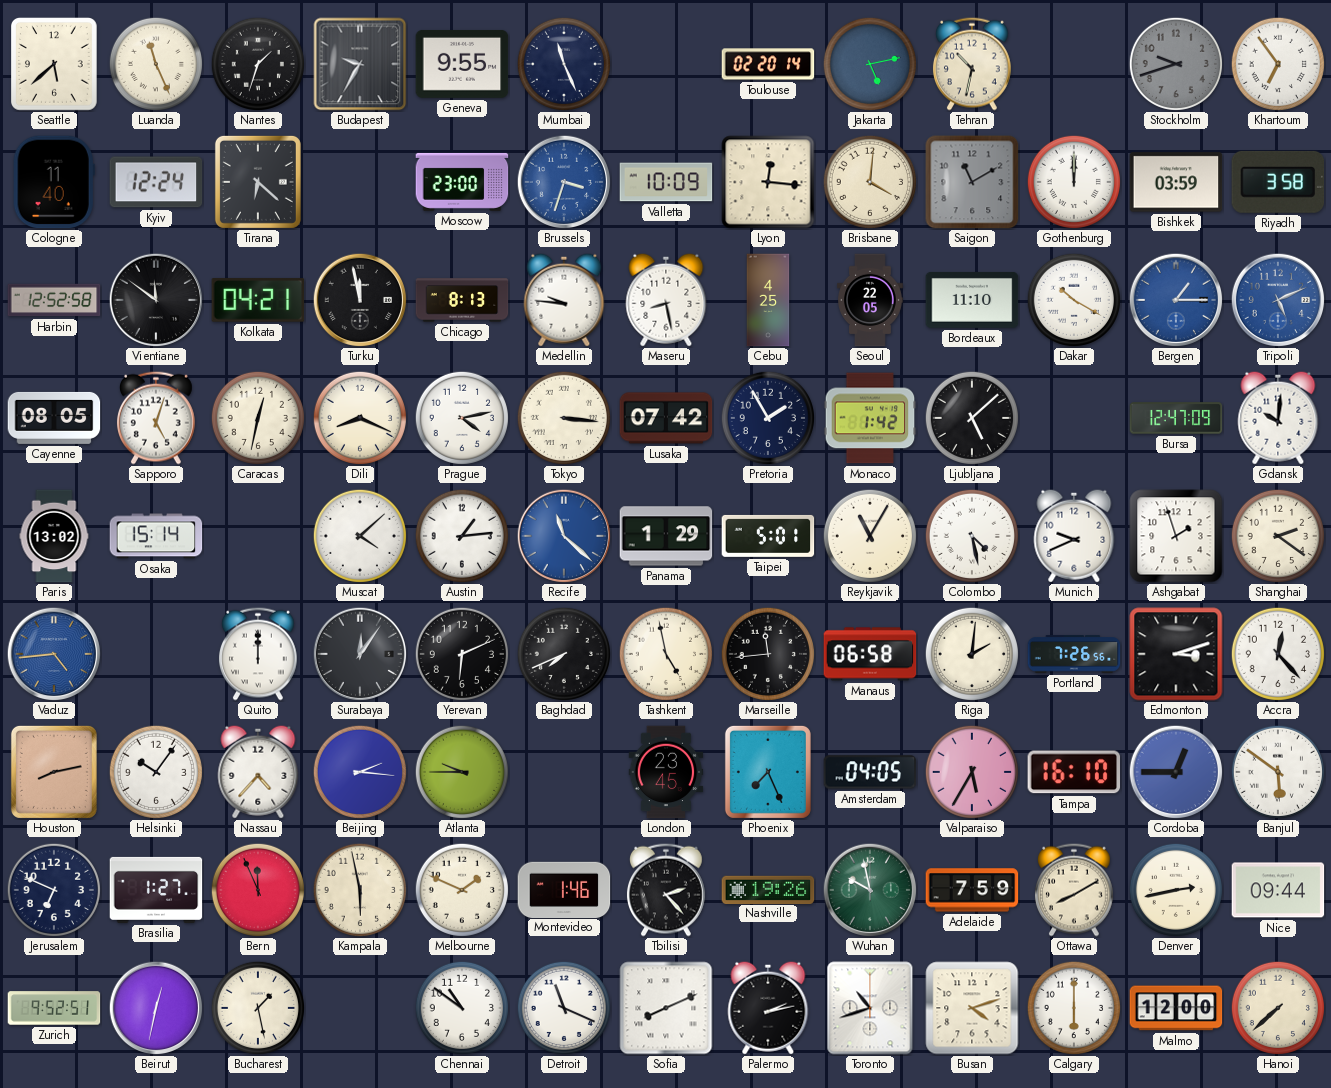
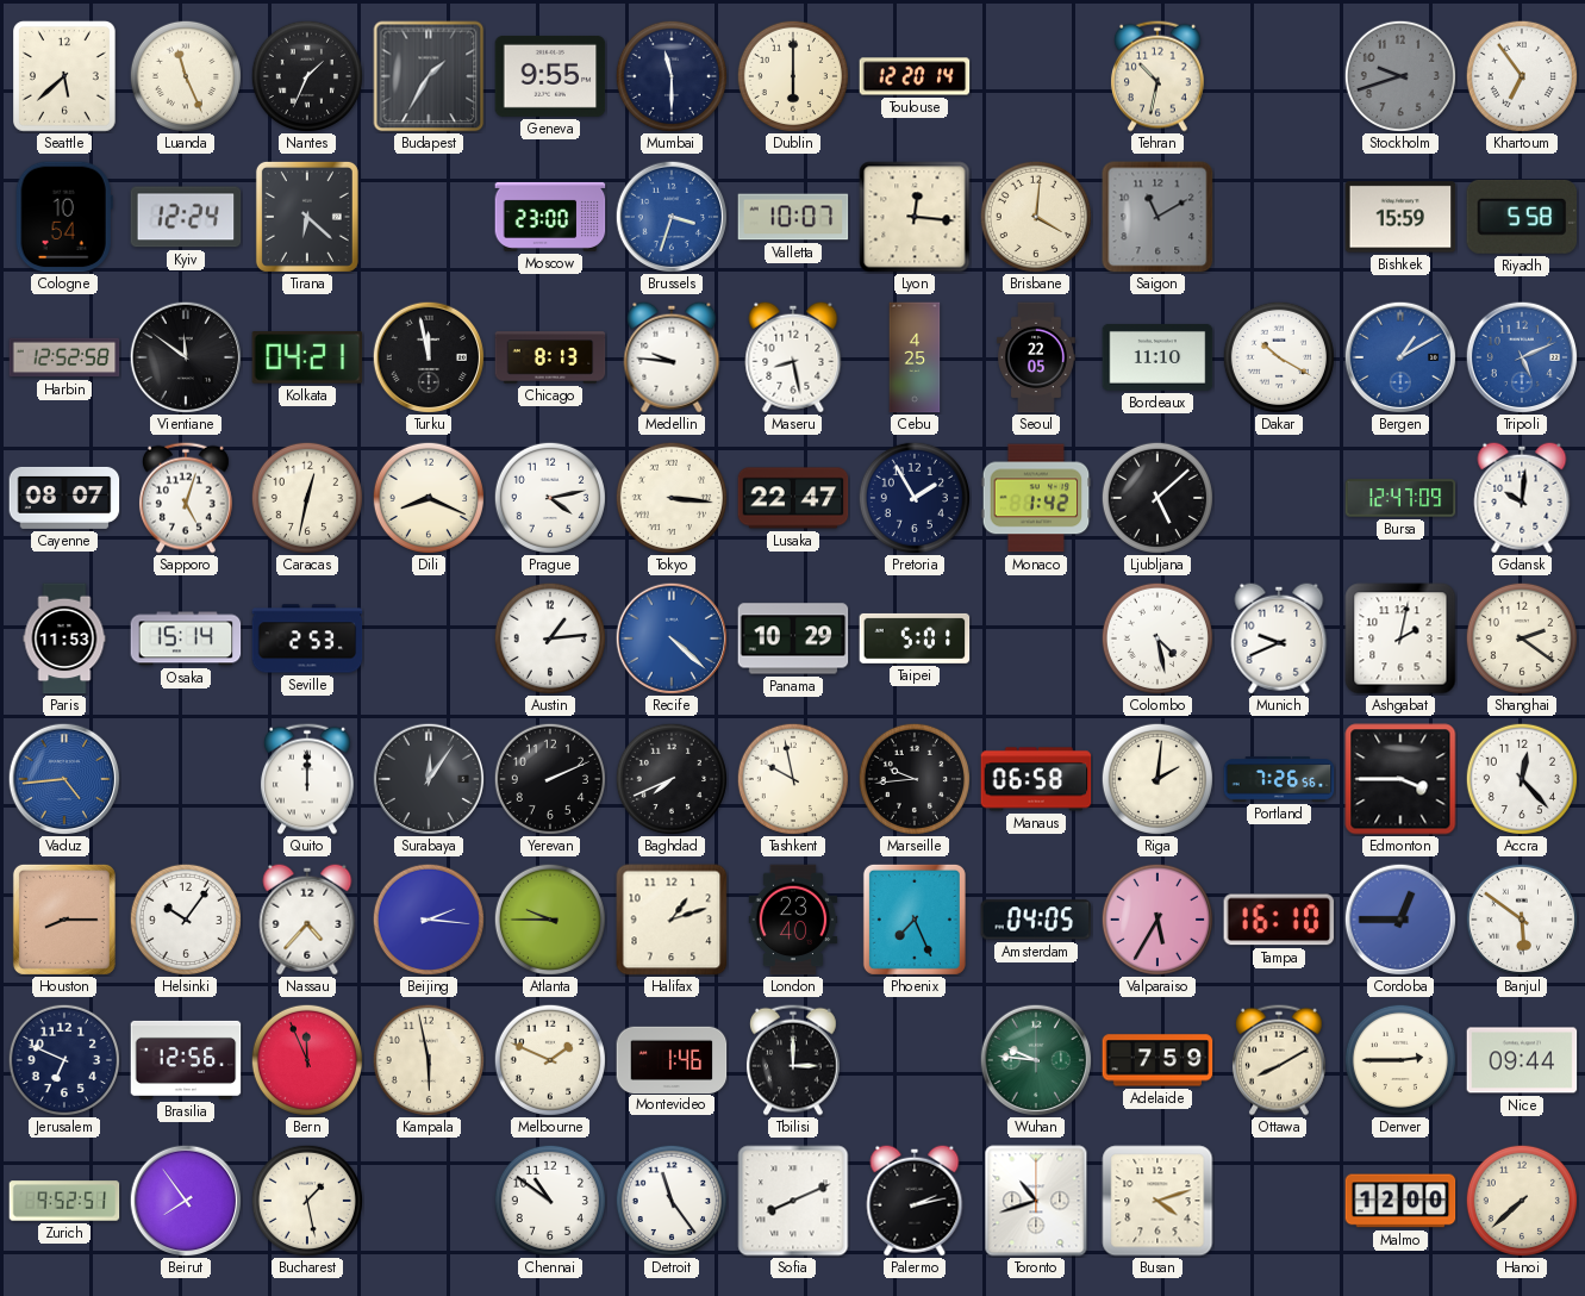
Nantes: 1:33 -> 1:34
Budapest: 9:35 -> 1:35
Mumbai: 11:26 -> 11:30
Dublin: none -> 6:00
Toulouse: 02:20 -> 12:20
Jakarta: 5:13 -> none
Cologne: 11:40 -> 10:54
Valletta: 10:09 -> 10:07
Gothenburg: 12:00 -> none
Bishkek: 03:59 -> 15:59
Riyadh: 3:58 -> 5:58
Bergen: 1:15 -> 1:10
Cayenne: 08:05 -> 08:07
Lusaka: 07:42 -> 22:47
Paris: 13:02 -> 11:53
Seville: none -> 2:53
Muscat: 4:08 -> none
Recife: 11:22 -> 4:22
Panama: 1:29 -> 10:29
Reykjavik: 11:05 -> none
Ashgabat: 1:57 -> 2:02
Yerevan: 6:11 -> 2:11
Tashkent: 4:58 -> 9:58
Marseille: 11:44 -> 9:44
Edmonton: 3:12 -> 3:45
Houston: 8:13 -> 8:15
Halifax: none -> 1:12
London: 23:45 -> 23:40
Brasilia: 1:27 -> 12:56
Tbilisi: 2:23 -> 3:00
Nashville: 19:26 -> none
Wuhan: 9:58 -> 9:46
Denver: 2:43 -> 2:45
Beirut: 12:32 -> 7:54
Detroit: 11:19 -> 11:24
Calgary: 6:00 -> none
